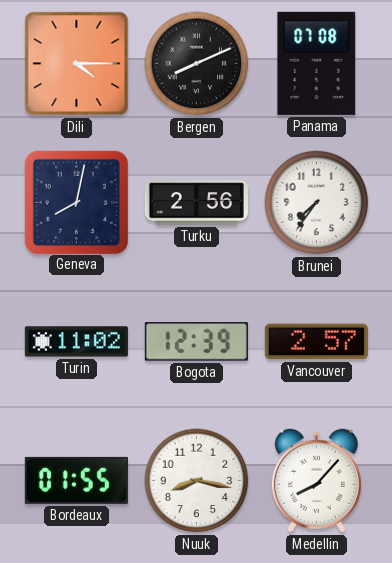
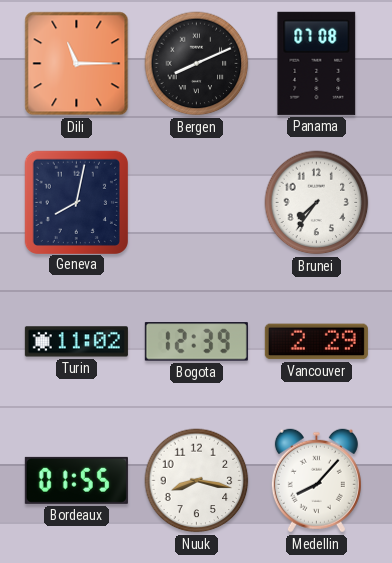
Dili: 4:15 -> 11:15
Turku: 2:56 -> none
Vancouver: 2:57 -> 2:29
